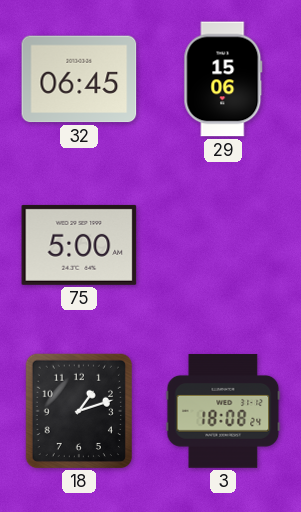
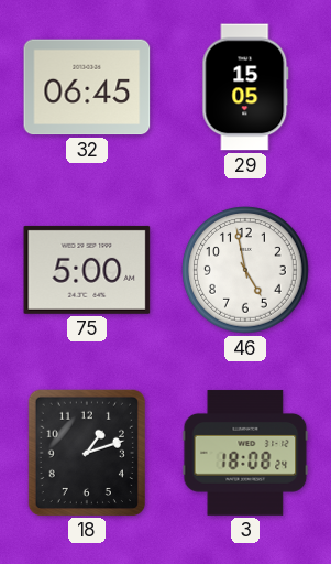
29: 15:06 -> 15:05
46: none -> 4:58
